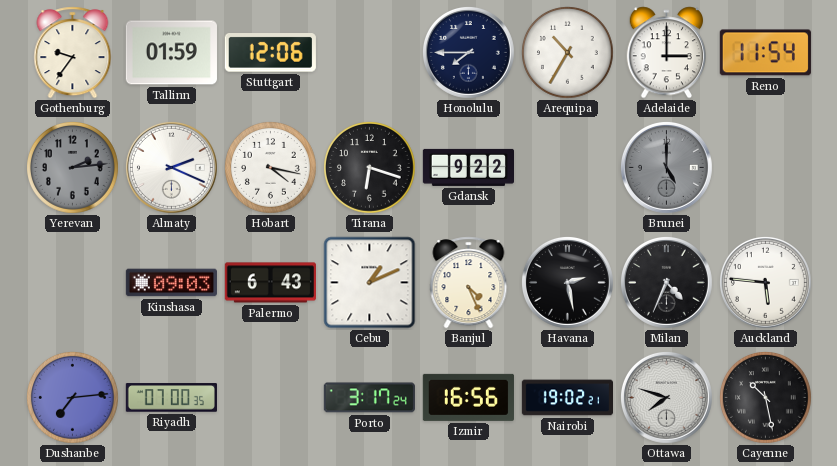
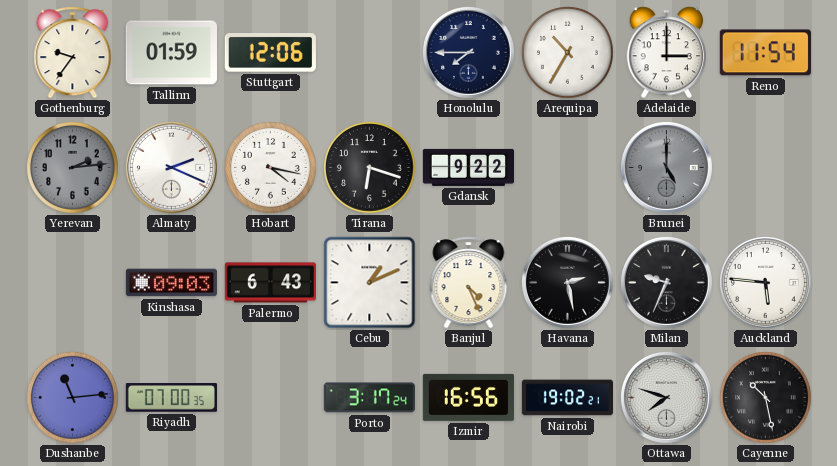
Milan: 4:34 -> 9:34
Dushanbe: 7:14 -> 11:14
